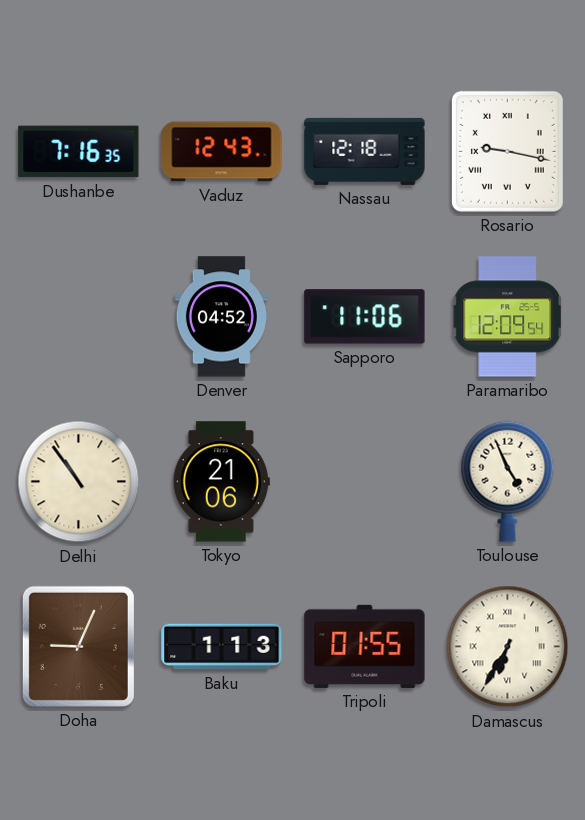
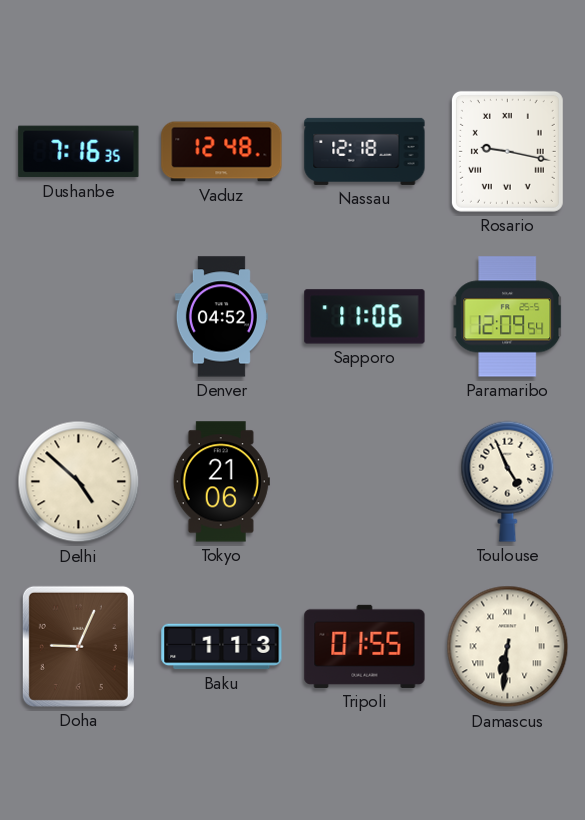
Vaduz: 12:43 -> 12:48
Delhi: 10:54 -> 4:52
Damascus: 6:35 -> 6:31
